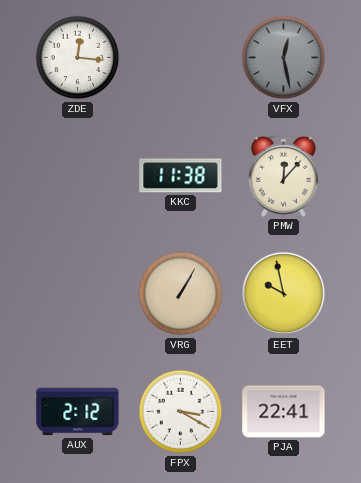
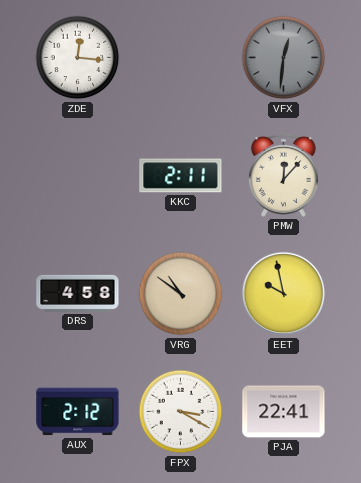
VFX: 12:28 -> 12:31
KKC: 11:38 -> 2:11
DRS: none -> 4:58
VRG: 1:05 -> 10:51
